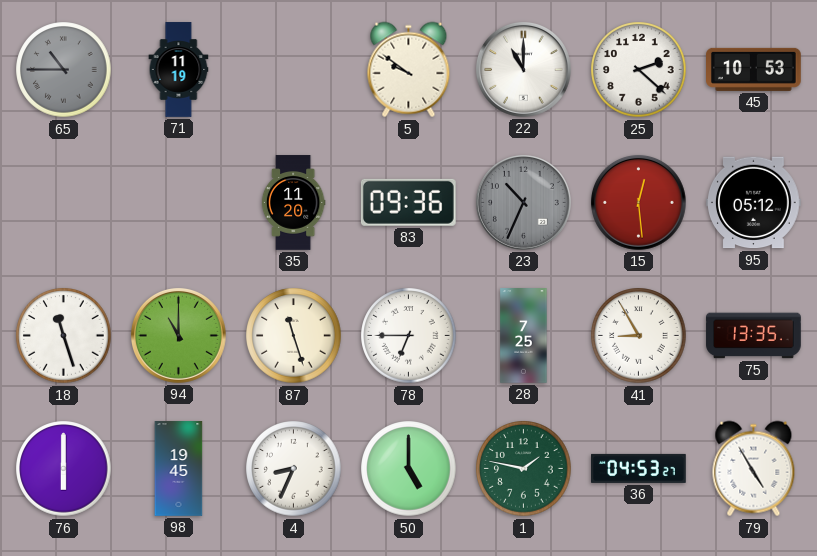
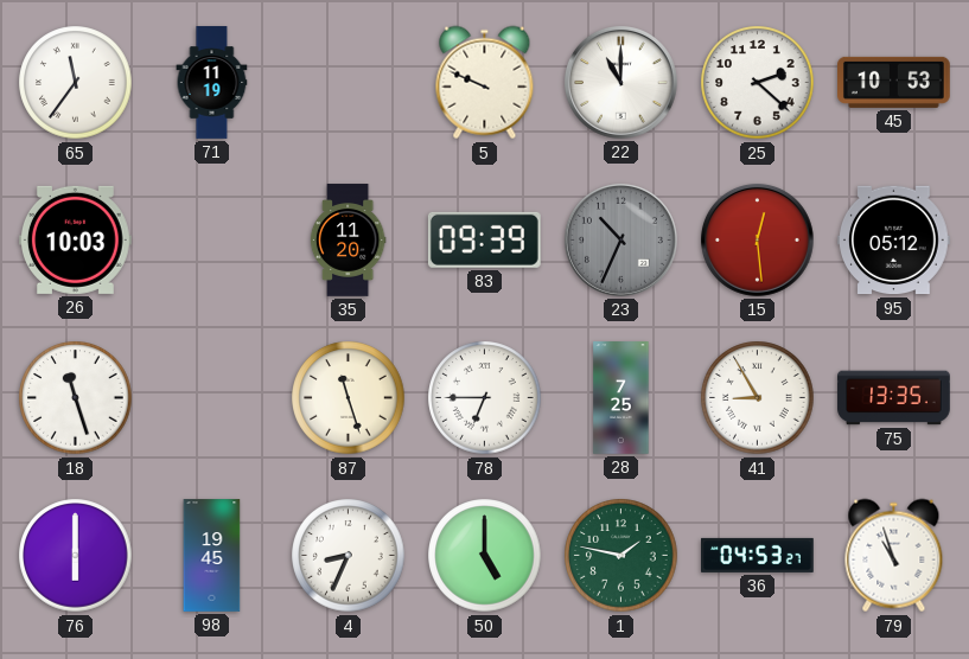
65: 10:45 -> 11:36
65 dial: grey -> white
5: 9:51 -> 9:49
26: none -> 10:03
83: 09:36 -> 09:39
94: 11:00 -> none
79: 4:55 -> 10:57
